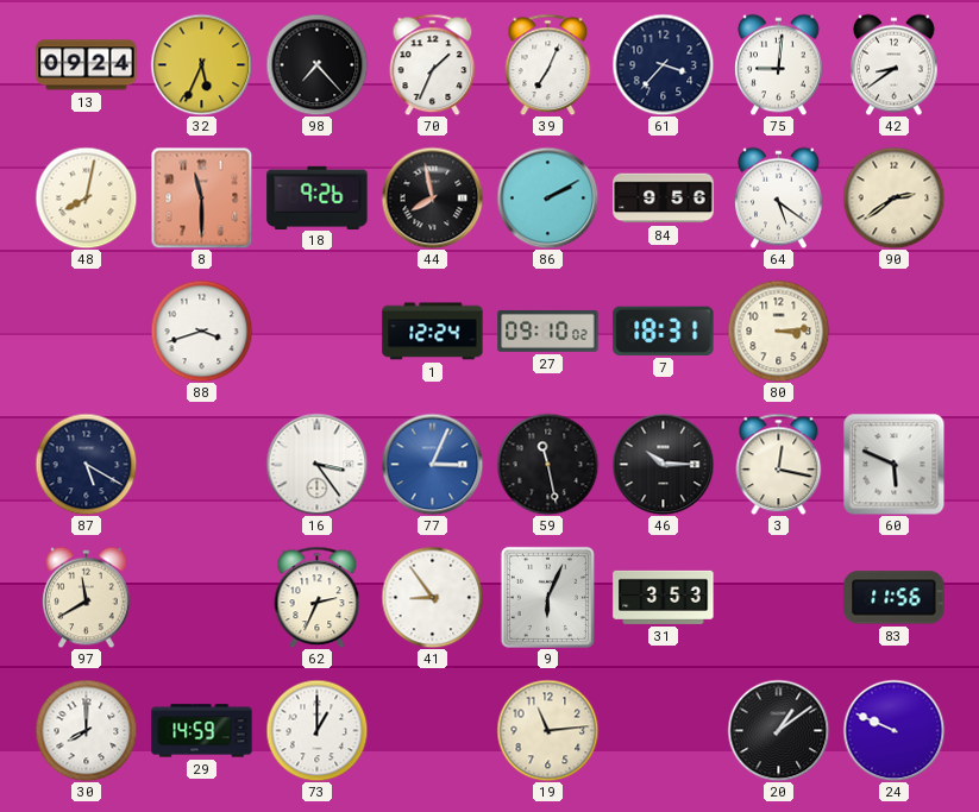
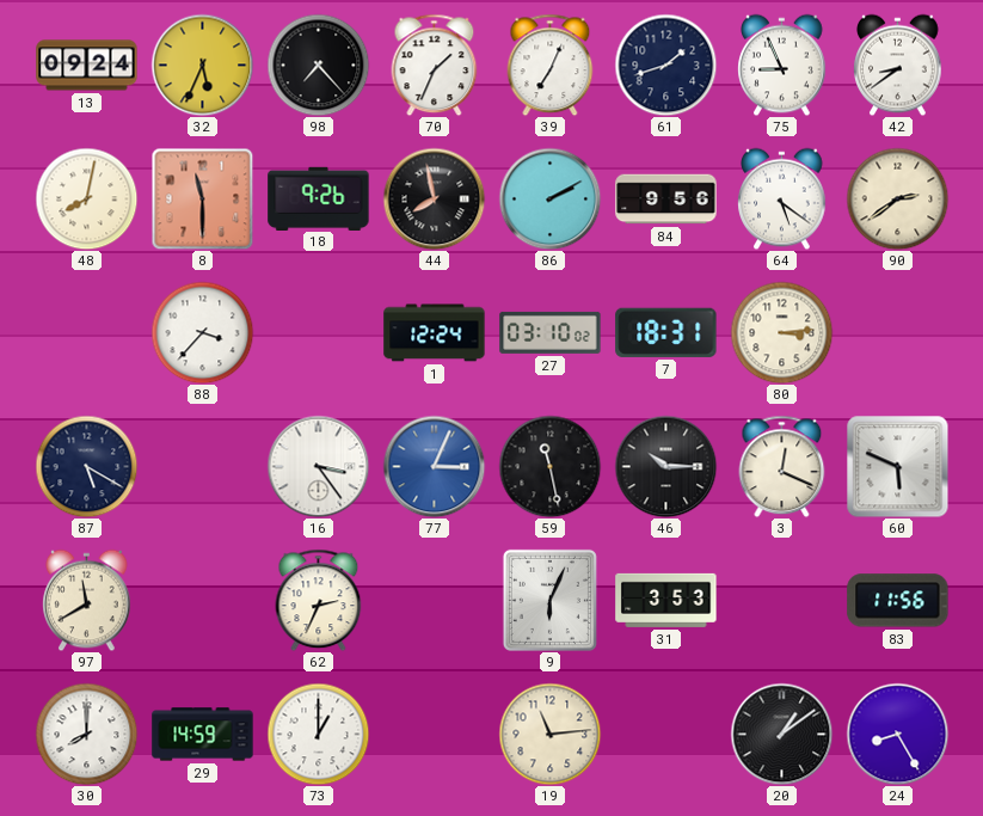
61: 3:37 -> 1:42
75: 9:01 -> 8:56
88: 3:42 -> 3:37
27: 09:10 -> 03:10
3: 12:17 -> 12:19
41: 8:54 -> none
24: 9:49 -> 8:25
